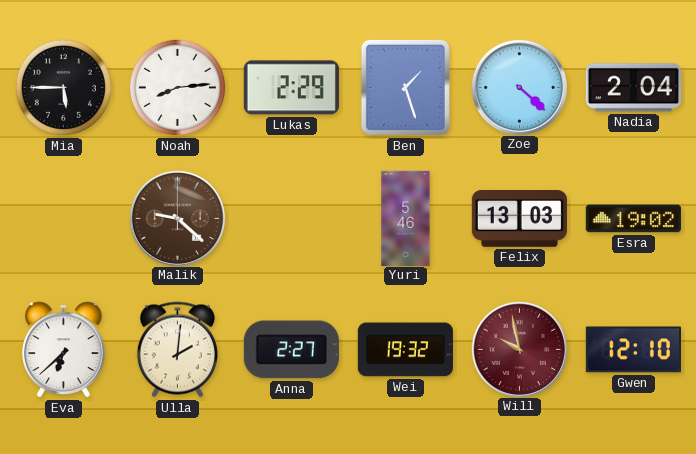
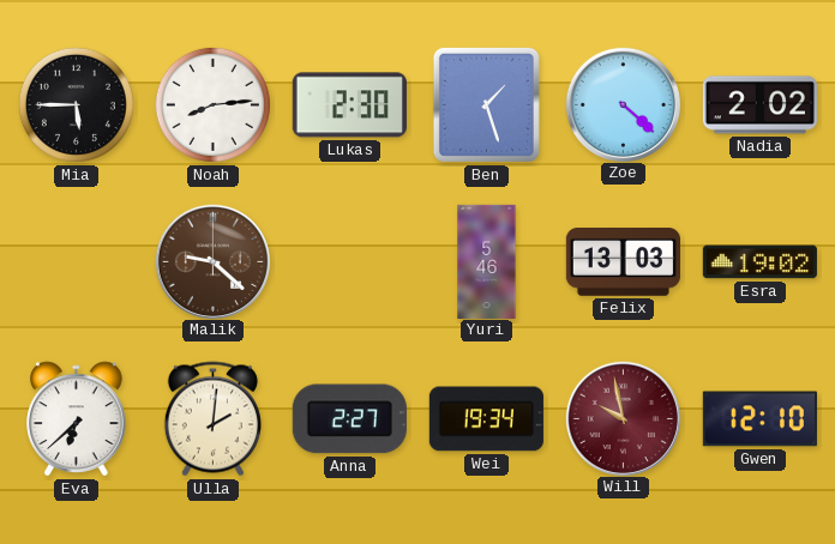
Lukas: 2:29 -> 2:30
Nadia: 2:04 -> 2:02
Wei: 19:32 -> 19:34
